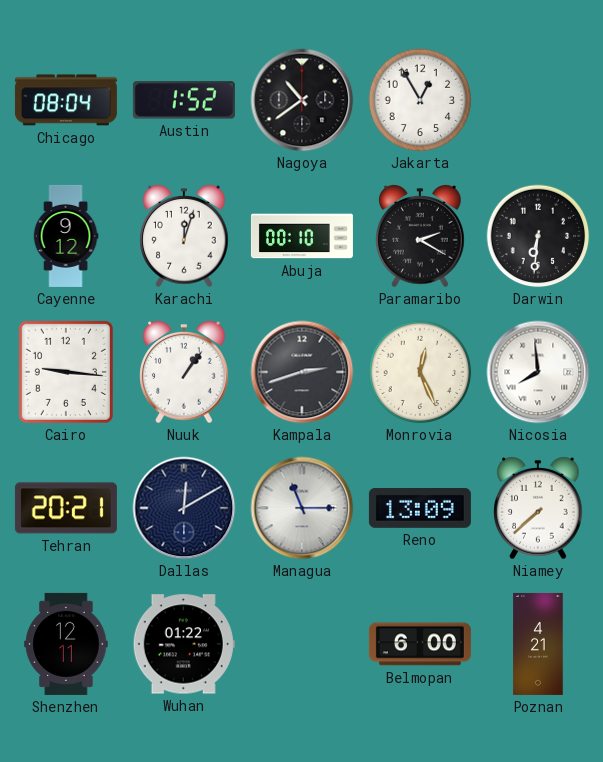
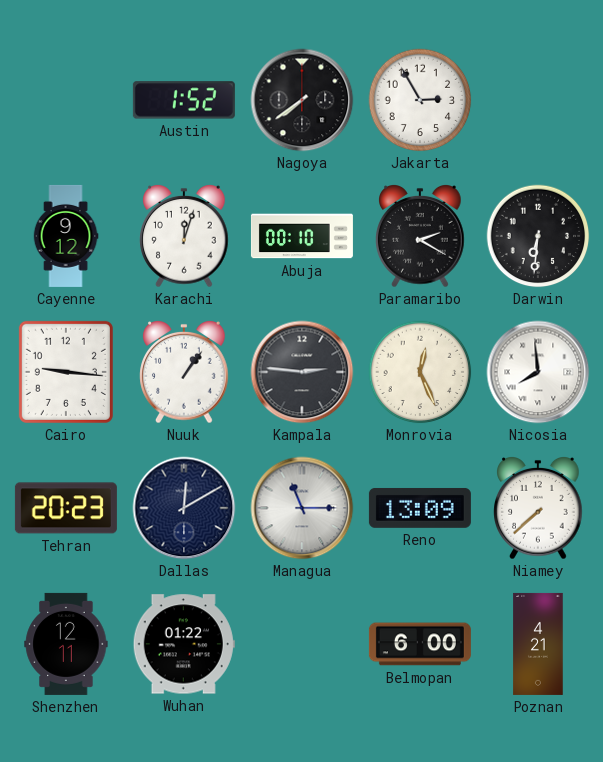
Chicago: 08:04 -> none
Nagoya: 10:39 -> 7:39
Jakarta: 12:55 -> 2:55
Kampala: 2:42 -> 2:46
Tehran: 20:21 -> 20:23
